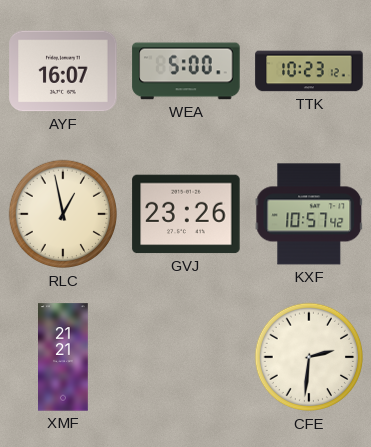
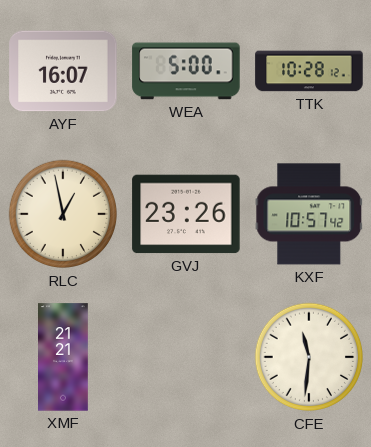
TTK: 10:23 -> 10:28
CFE: 2:31 -> 11:31
